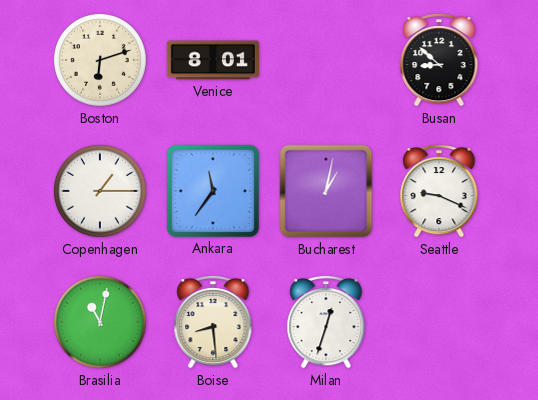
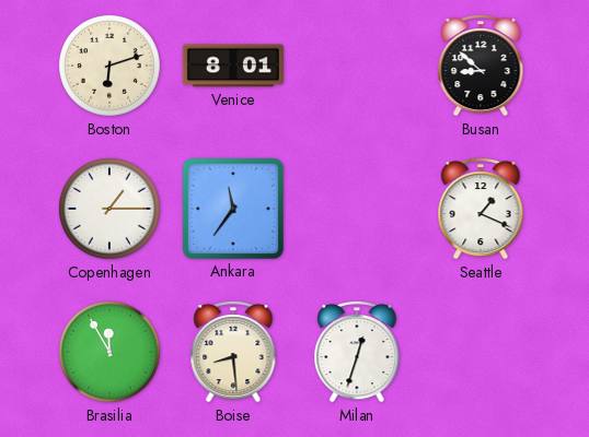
Bucharest: 1:02 -> none
Seattle: 9:19 -> 1:19
Brasilia: 11:02 -> 11:55
